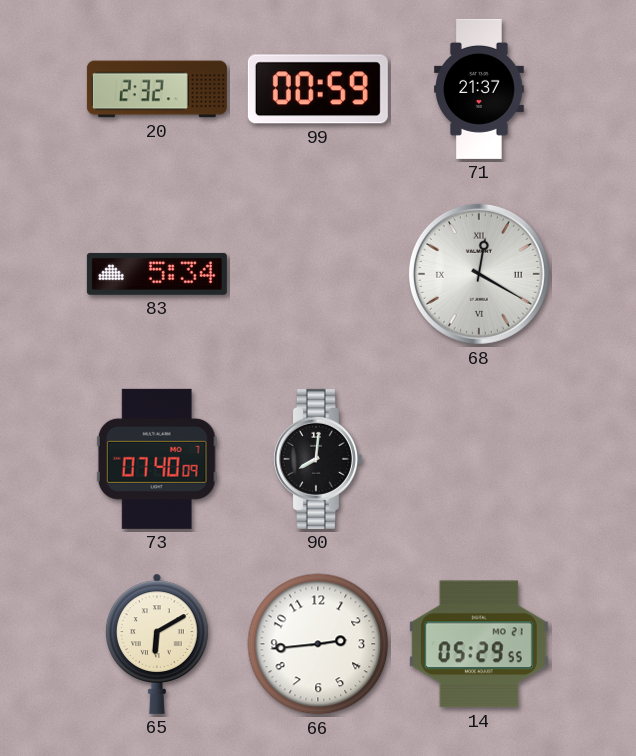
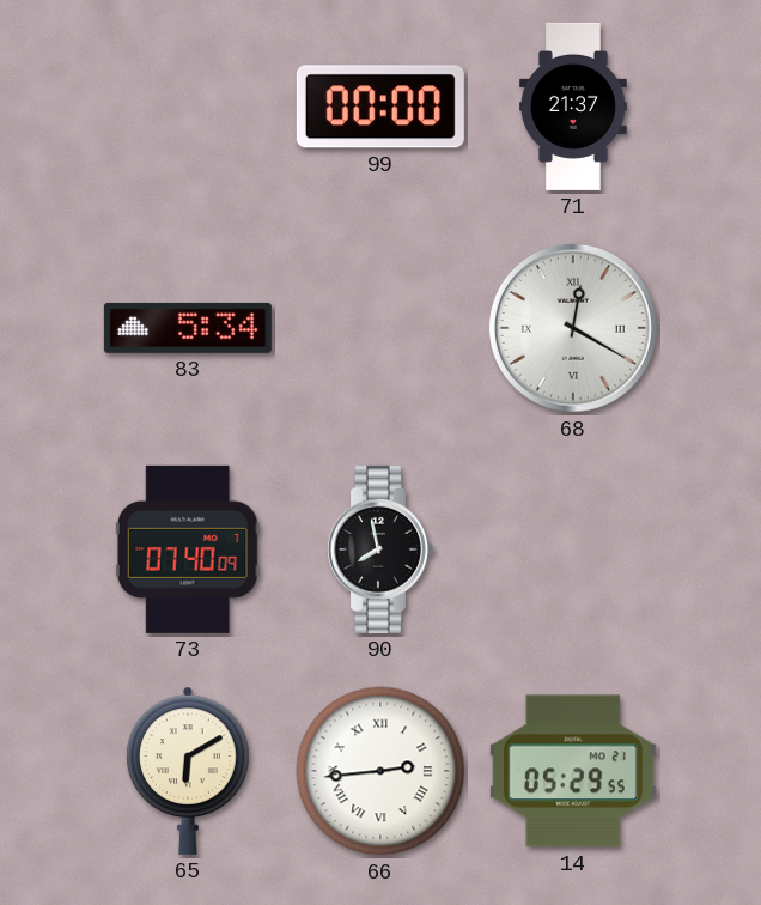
20: 2:32 -> none
99: 00:59 -> 00:00
90: 8:01 -> 7:58
66 numerals: Arabic -> Roman
